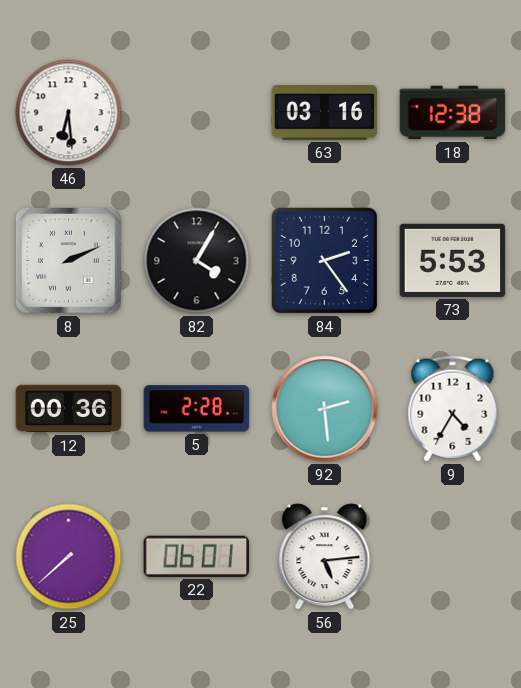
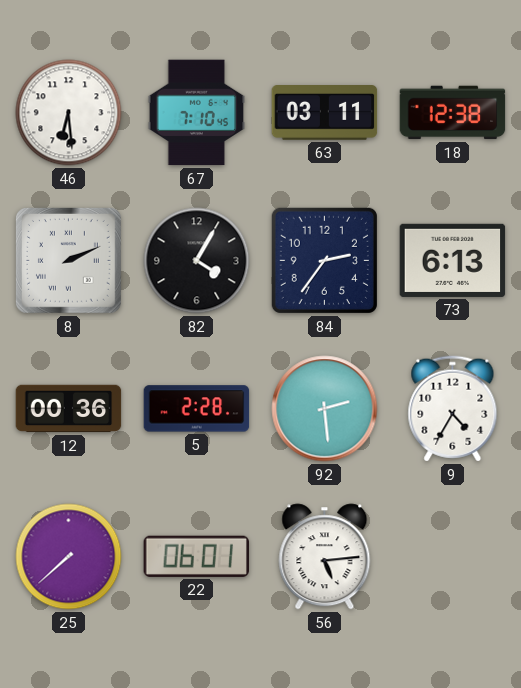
67: none -> 7:10
63: 03:16 -> 03:11
84: 2:24 -> 2:36
73: 5:53 -> 6:13
